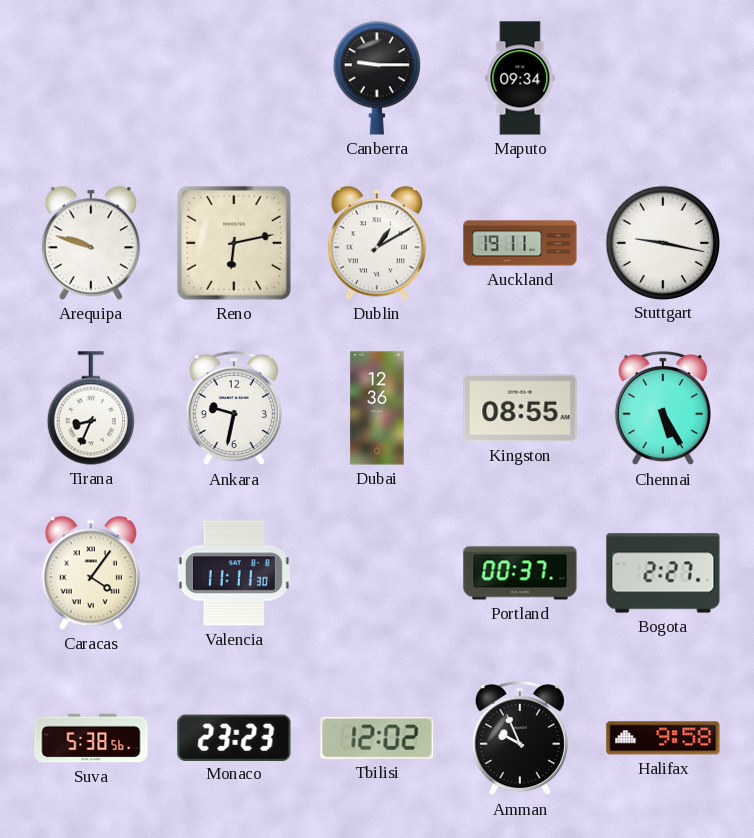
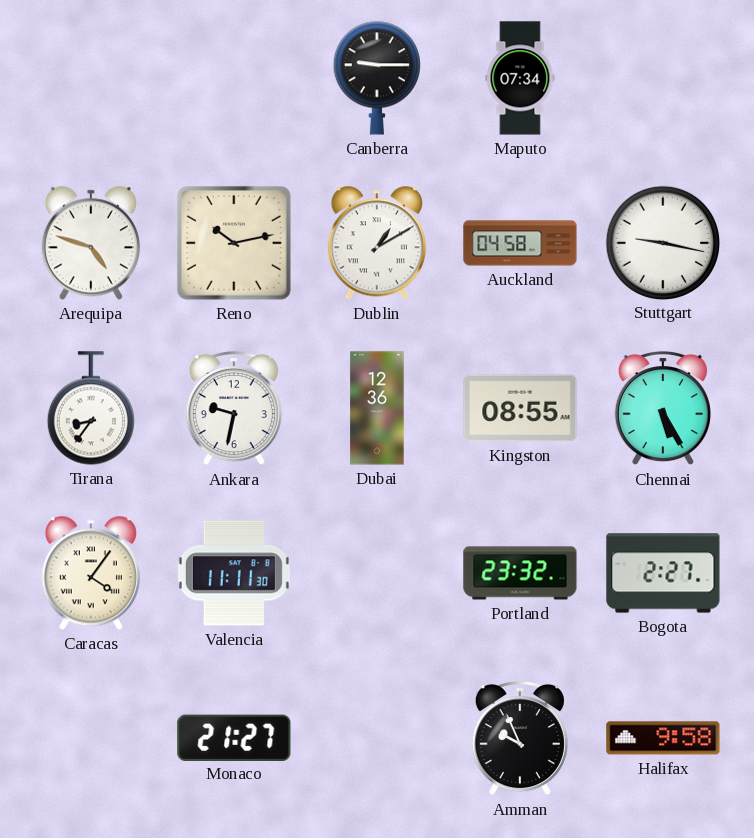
Maputo: 09:34 -> 07:34
Arequipa: 9:48 -> 4:48
Reno: 6:13 -> 10:13
Auckland: 19:11 -> 04:58
Tirana: 8:34 -> 8:36
Portland: 00:37 -> 23:32
Suva: 5:38 -> none
Monaco: 23:23 -> 21:27
Tbilisi: 12:02 -> none
